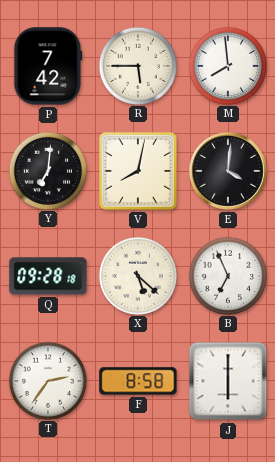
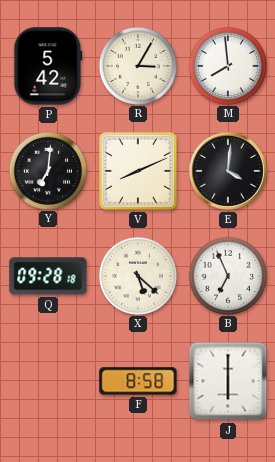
P: 7:42 -> 5:42
R: 5:45 -> 3:05
V: 8:02 -> 8:11
T: 2:36 -> none
